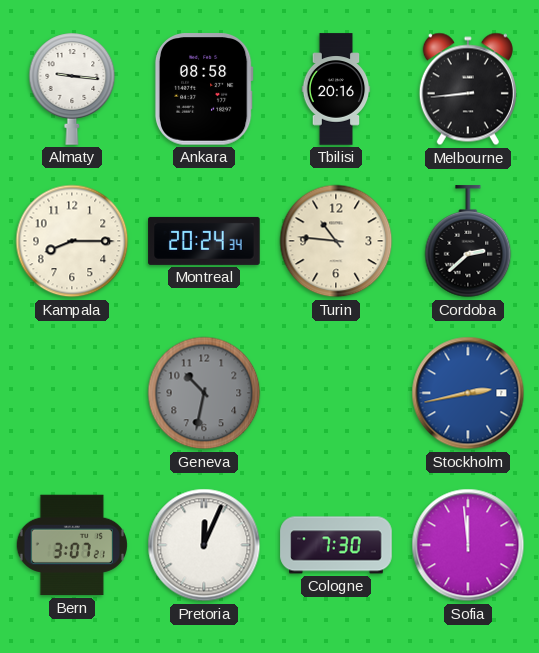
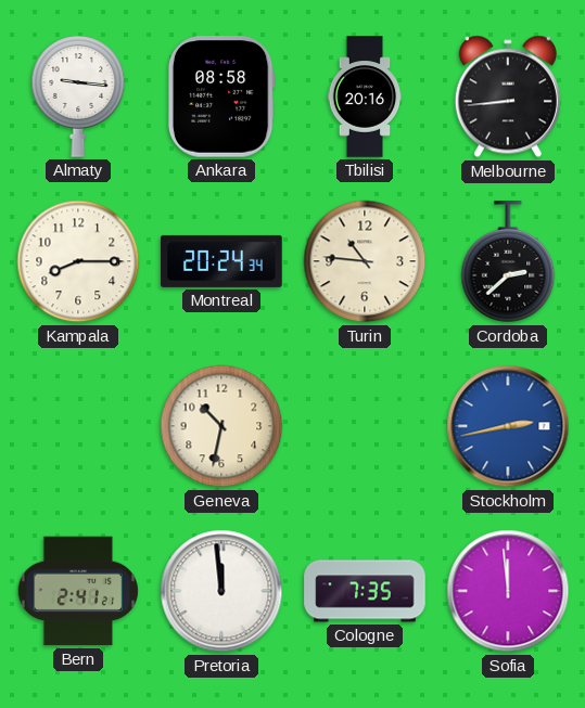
Geneva dial: grey -> cream
Bern: 3:07 -> 2:41
Pretoria: 12:04 -> 11:59
Cologne: 7:30 -> 7:35
